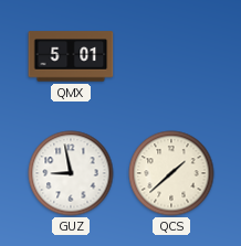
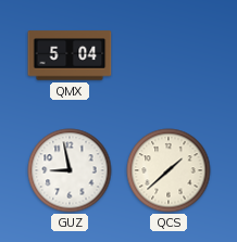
QMX: 5:01 -> 5:04
